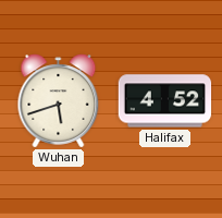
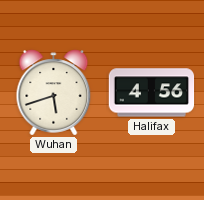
Halifax: 4:52 -> 4:56
